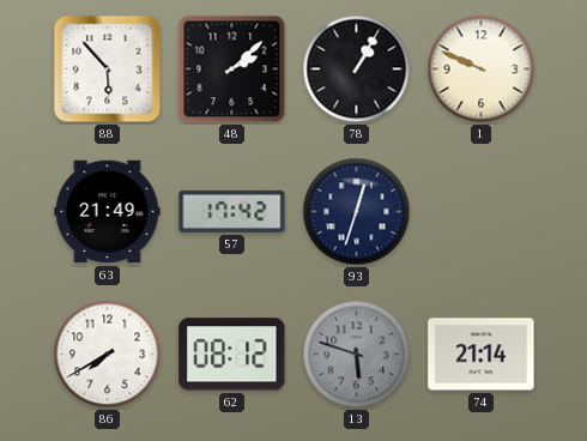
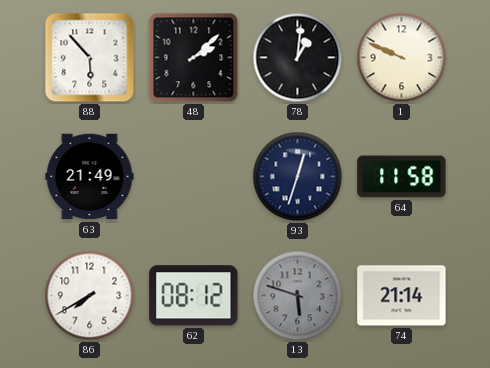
78: 1:05 -> 1:01
57: 17:42 -> none
64: none -> 11:58
